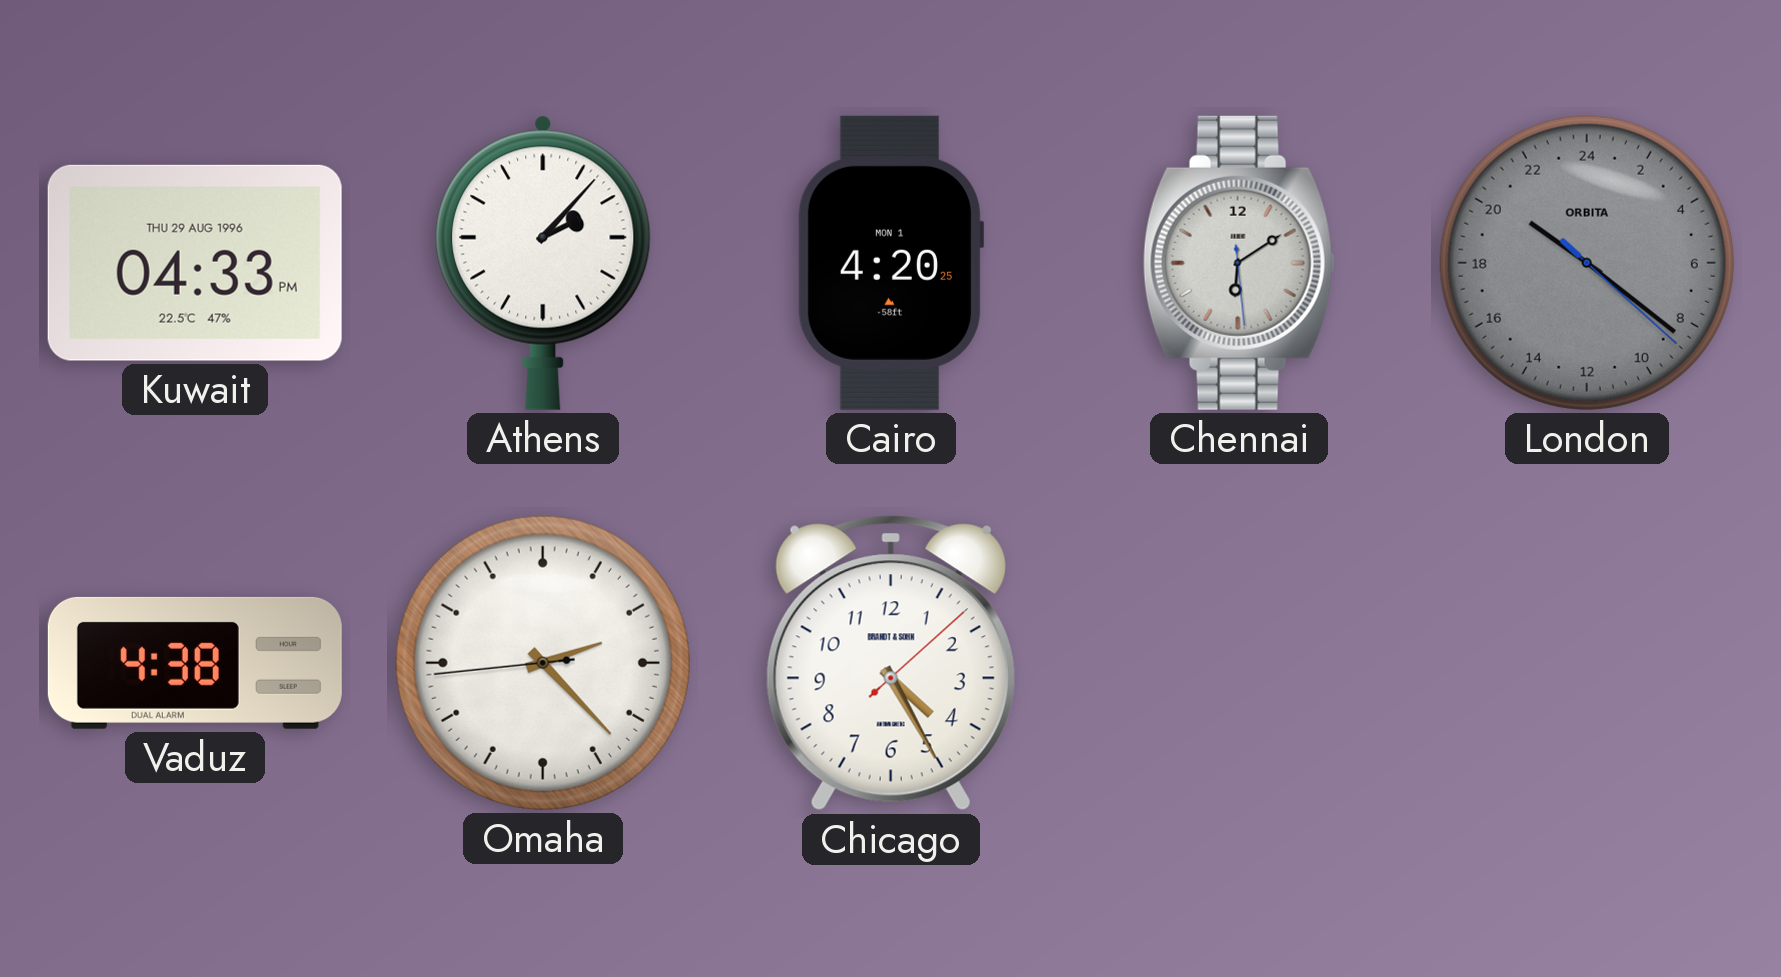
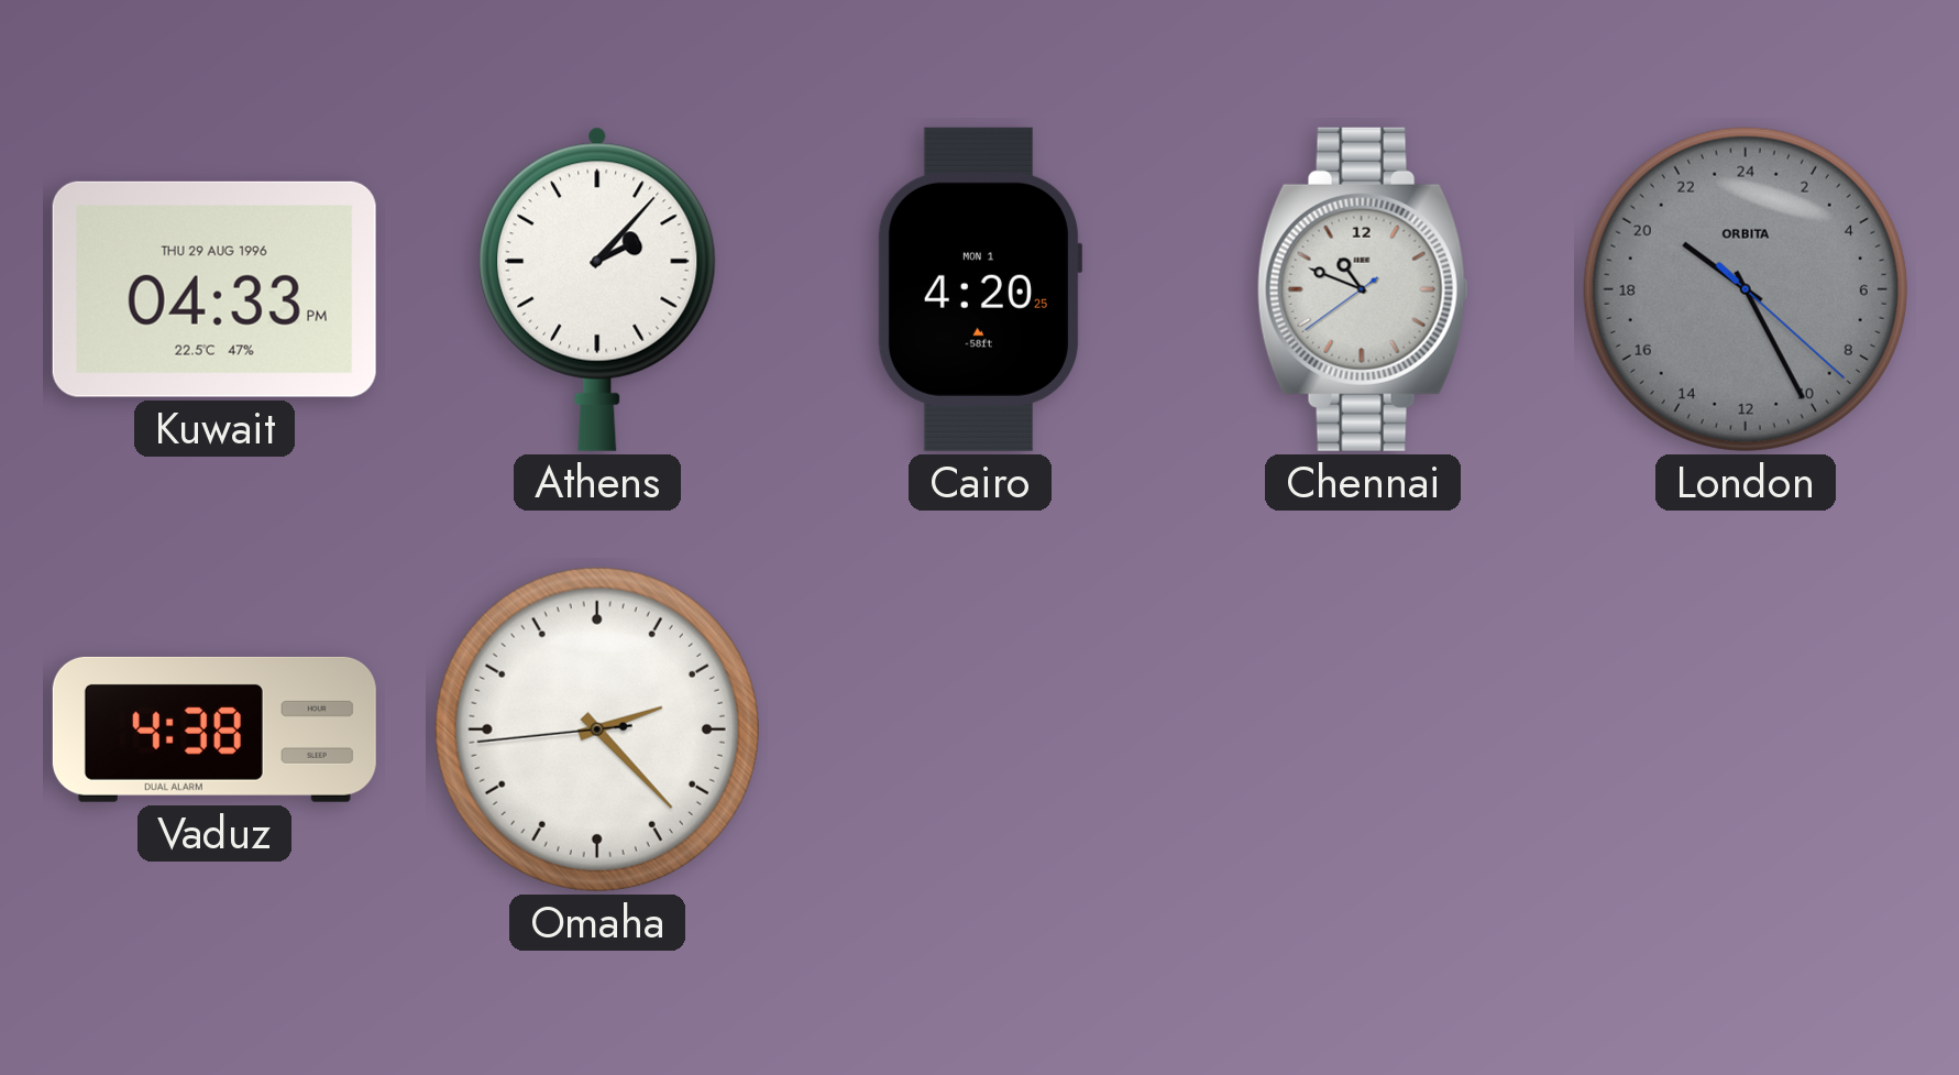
Chennai: 6:09 -> 10:48
London: 20:21 -> 20:25
Chicago: 4:25 -> none
